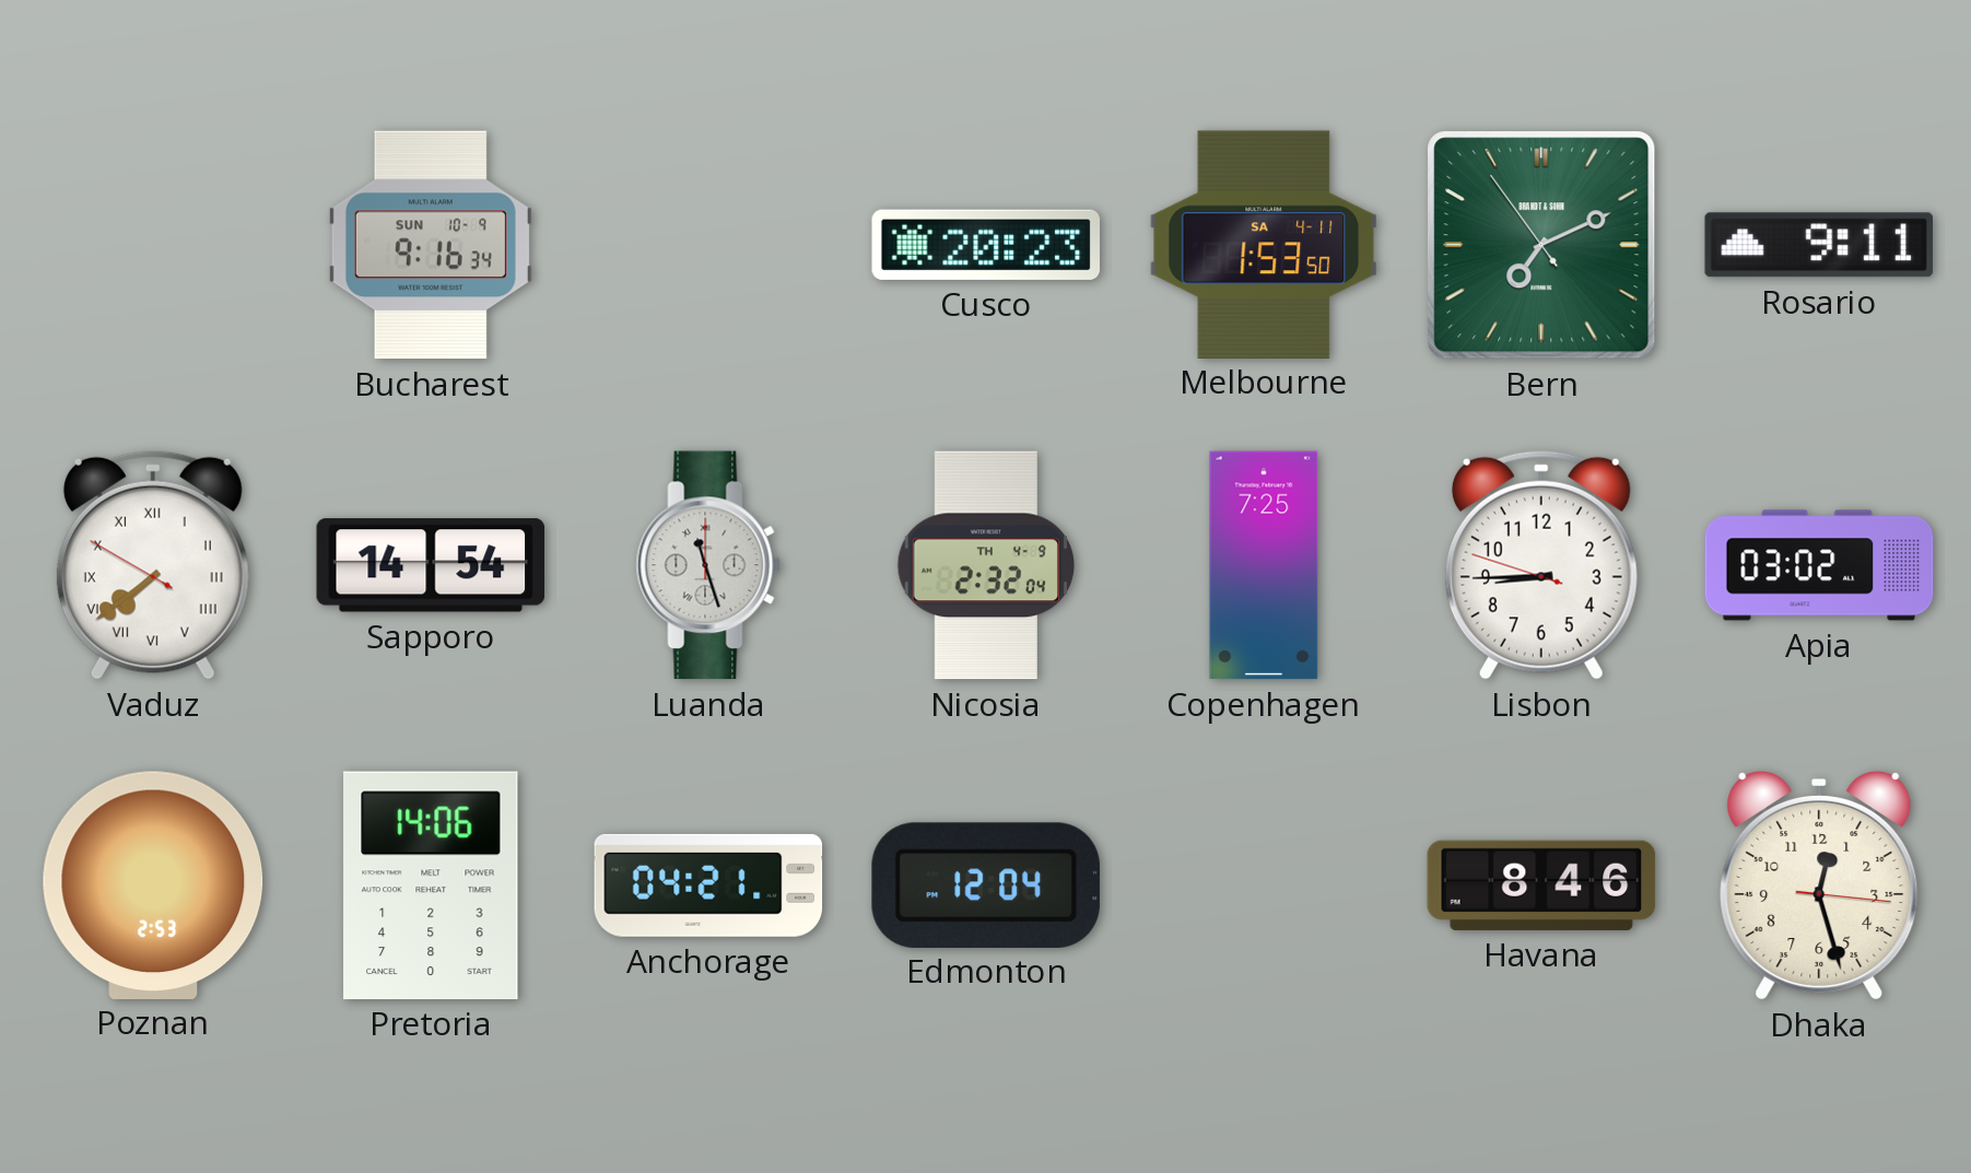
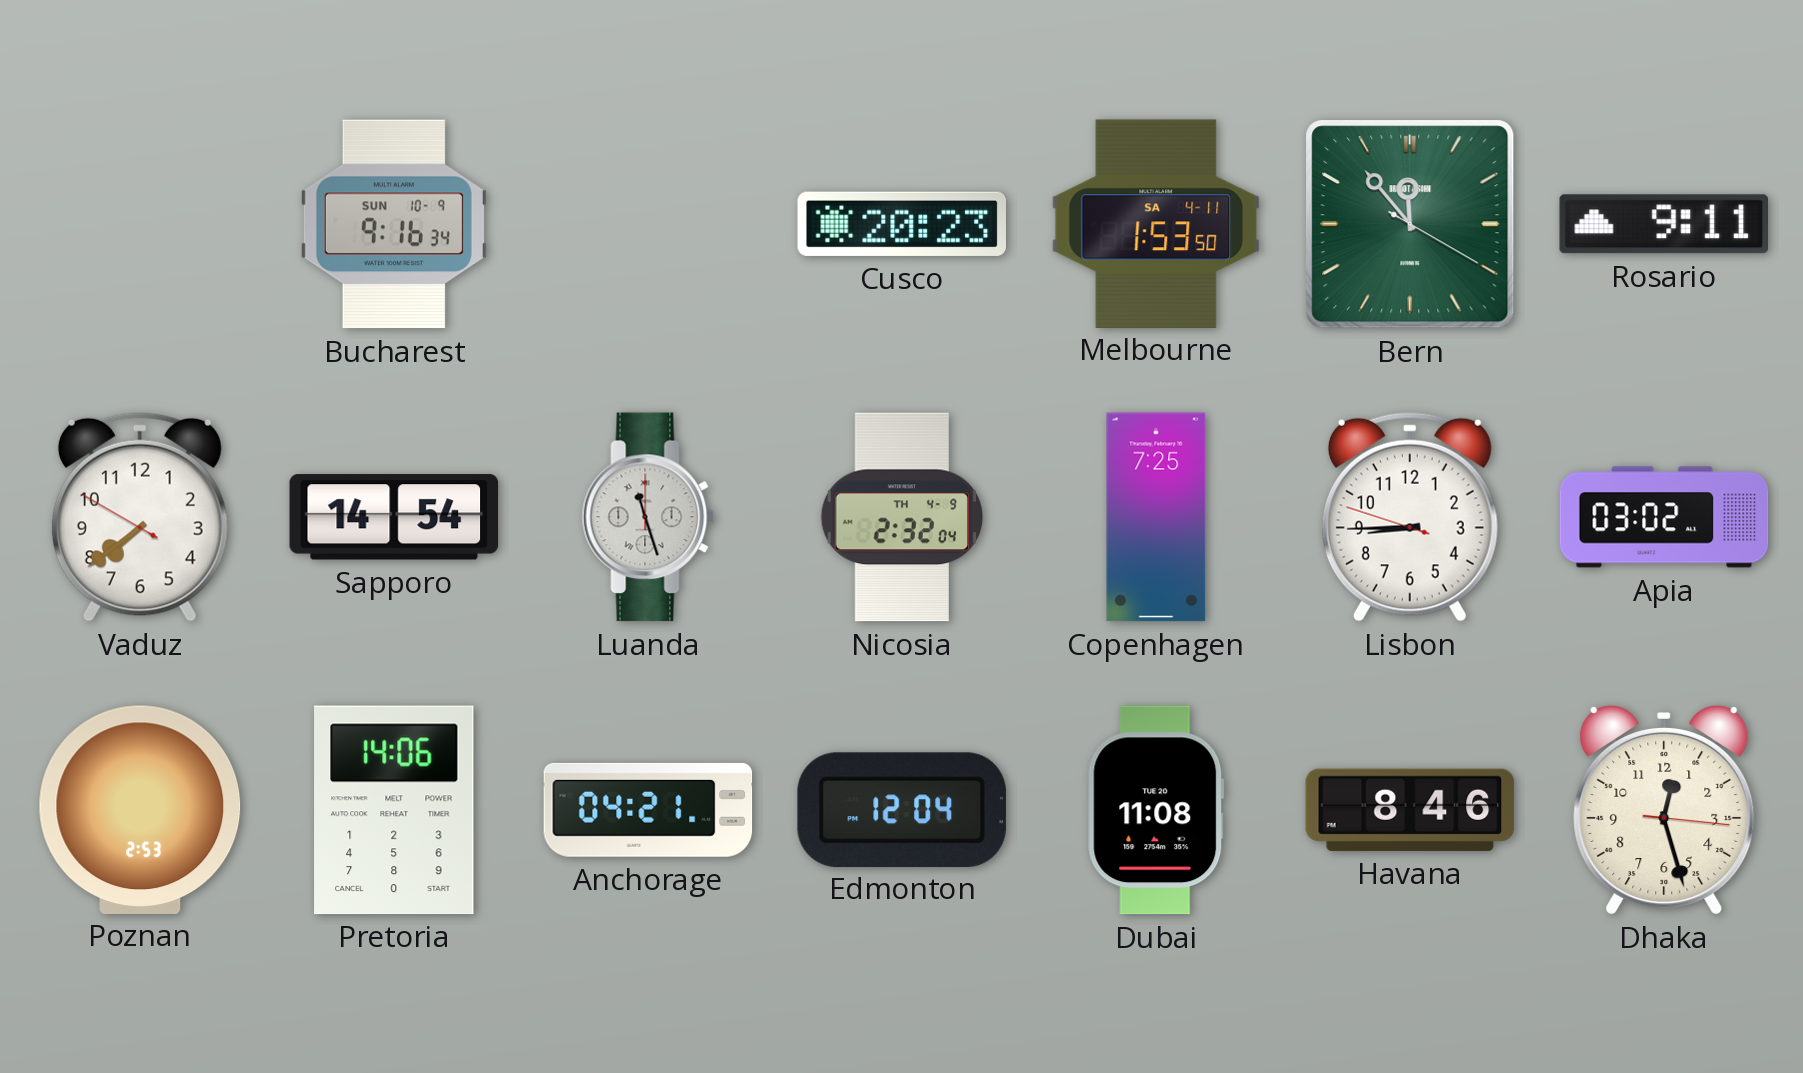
Bern: 7:10 -> 11:53
Vaduz numerals: Roman -> Arabic
Dubai: none -> 11:08
